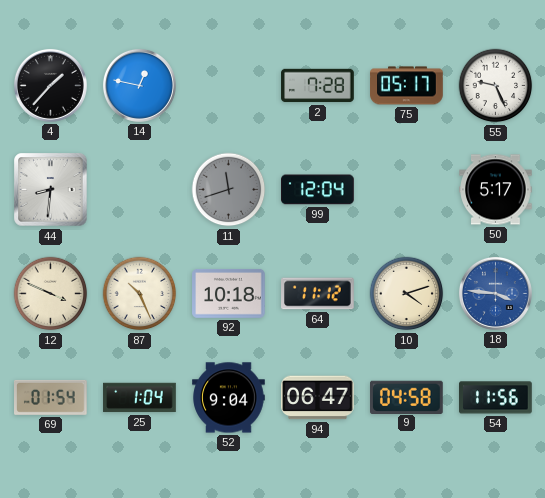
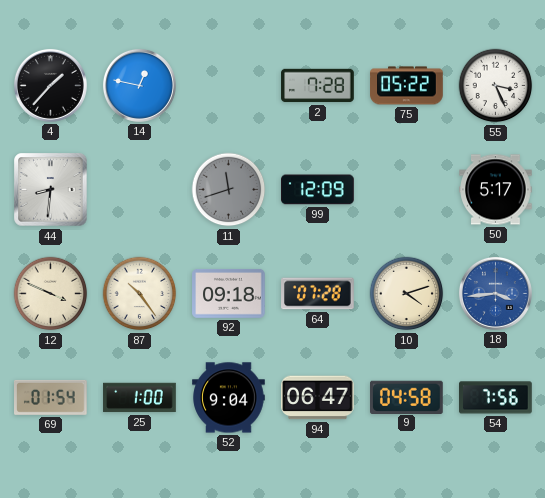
75: 05:17 -> 05:22
55: 9:26 -> 3:26
99: 12:04 -> 12:09
87: 10:26 -> 10:24
92: 10:18 -> 09:18
64: 11:12 -> 07:28
18: 3:46 -> 3:44
25: 1:04 -> 1:00
54: 11:56 -> 7:56
